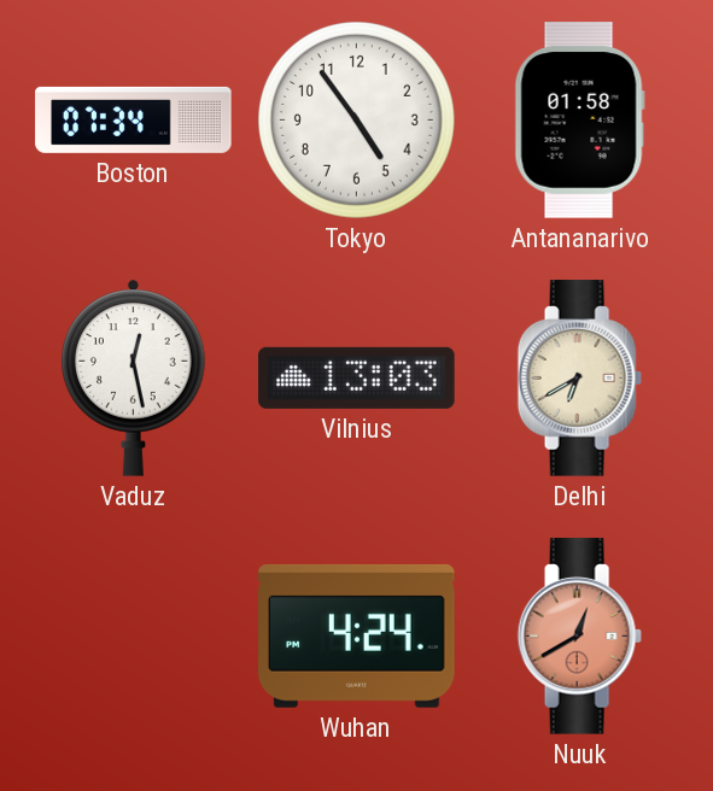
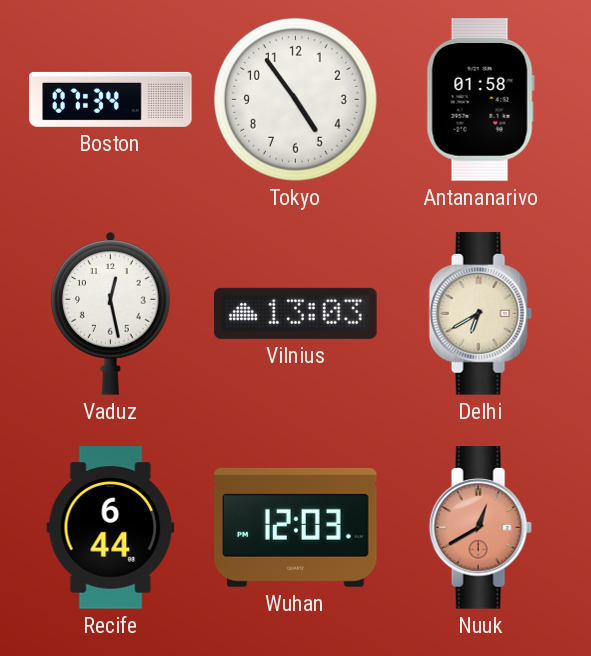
Recife: none -> 6:44
Wuhan: 4:24 -> 12:03
